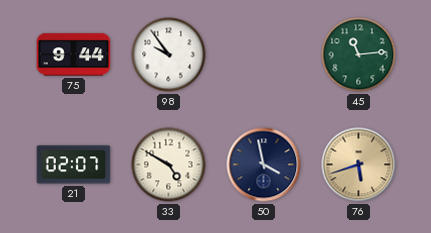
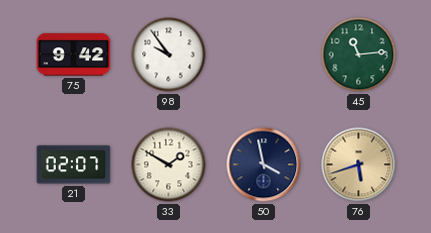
75: 9:44 -> 9:42
33: 4:50 -> 1:50
